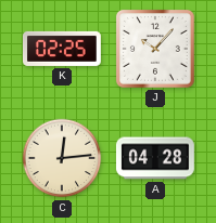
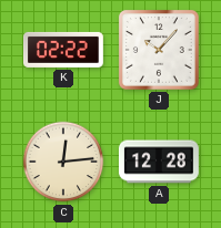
K: 02:25 -> 02:22
A: 04:28 -> 12:28
